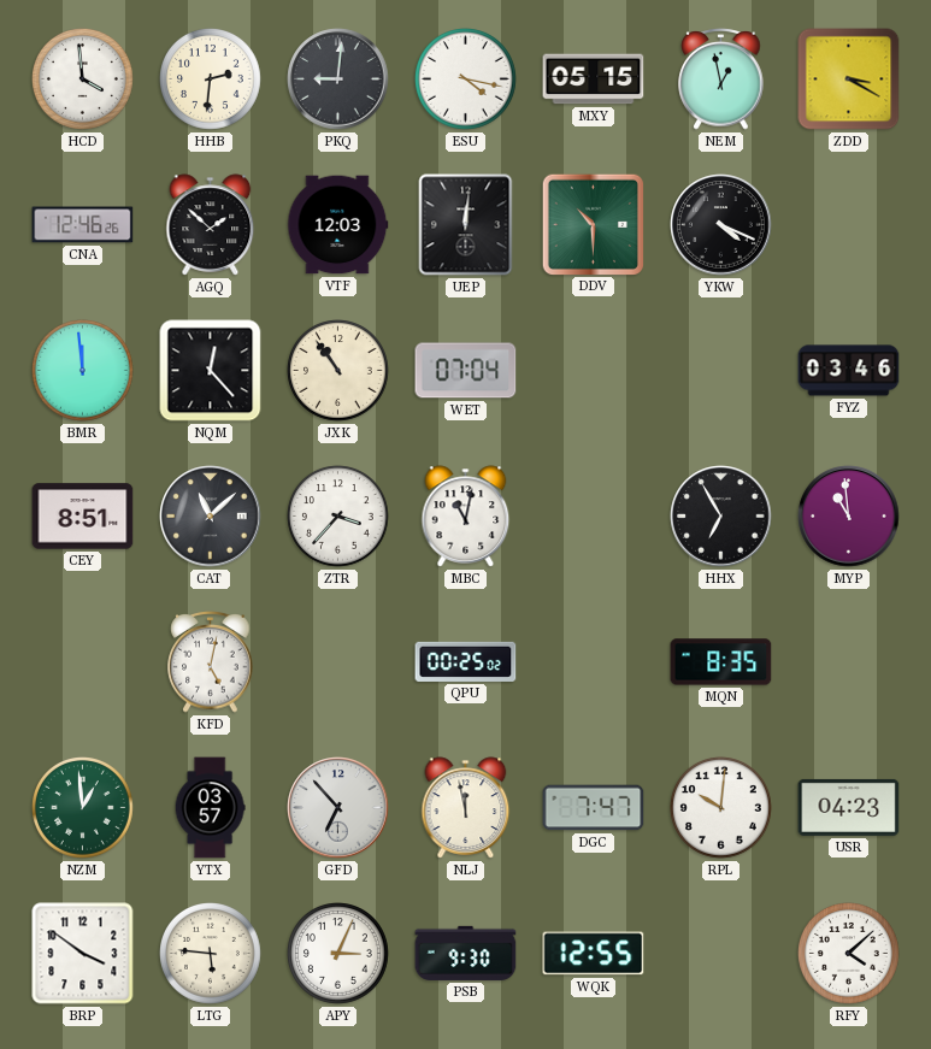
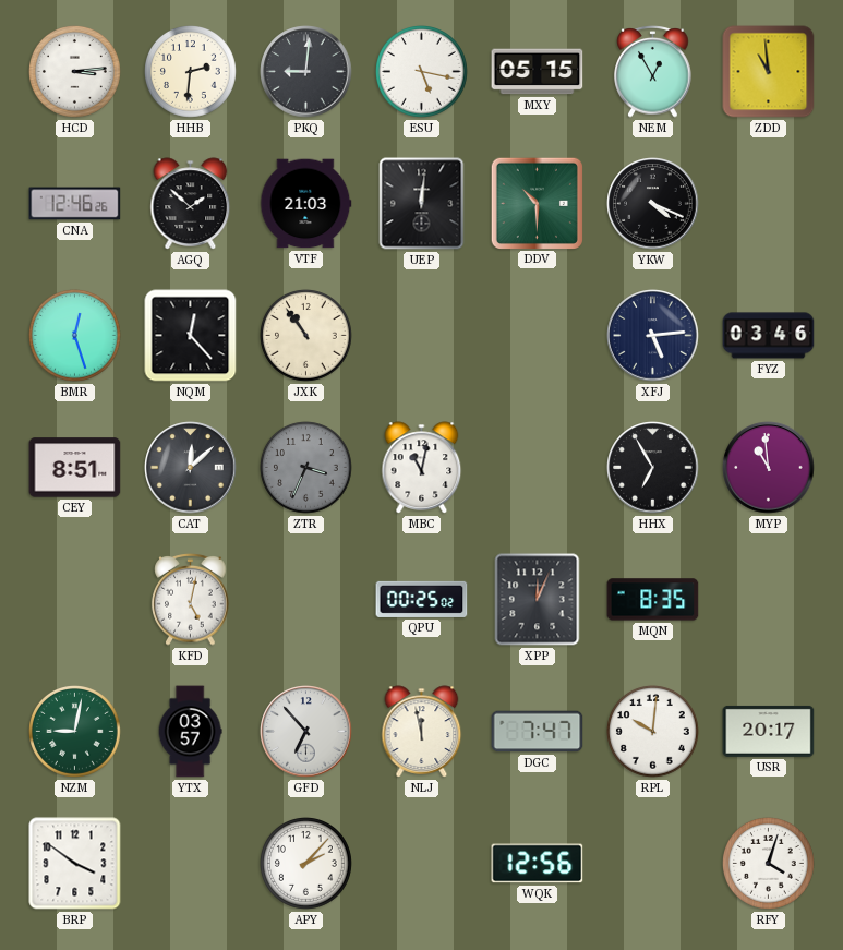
HCD: 3:59 -> 3:14
ESU: 4:17 -> 5:17
NEM: 12:58 -> 12:55
ZDD: 3:20 -> 10:59
VTF: 12:03 -> 21:03
BMR: 11:59 -> 12:27
WET: 07:04 -> none
XFJ: none -> 5:14
CAT: 11:08 -> 12:08
ZTR: 3:37 -> 3:34
ZTR dial: white -> grey
XPP: none -> 12:04
NZM: 12:59 -> 9:02
USR: 04:23 -> 20:17
LTG: 5:46 -> none
APY: 3:04 -> 2:07
PSB: 9:30 -> none
WQK: 12:55 -> 12:56
RFY: 4:08 -> 4:03
